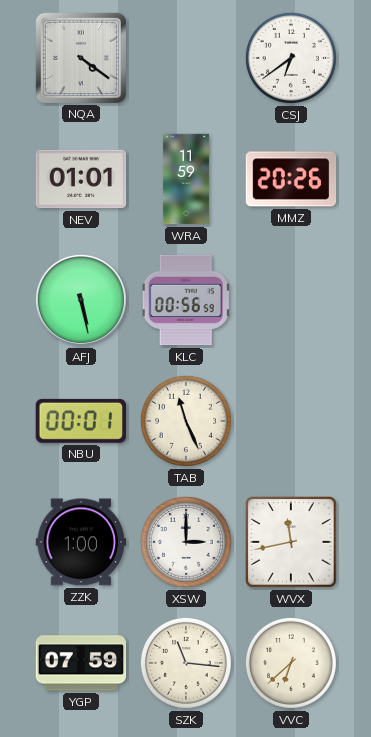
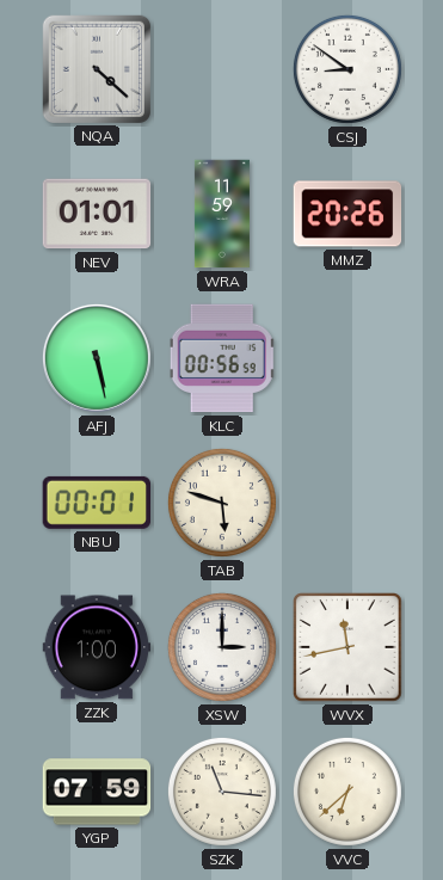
NQA: 4:21 -> 4:22
CSJ: 6:39 -> 8:51
TAB: 11:26 -> 5:48
